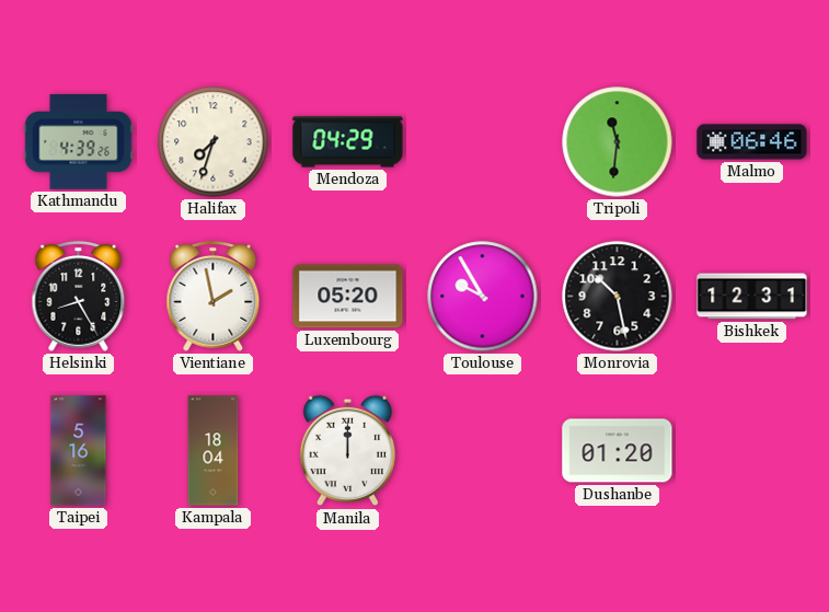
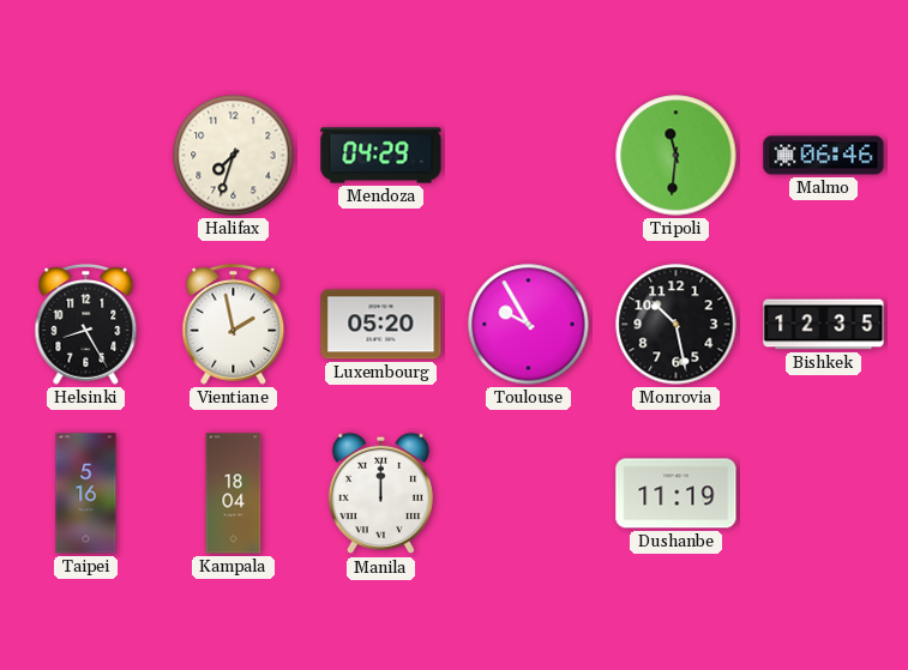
Kathmandu: 4:39 -> none
Bishkek: 12:31 -> 12:35
Dushanbe: 01:20 -> 11:19
